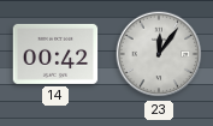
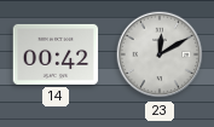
23: 12:06 -> 12:10
